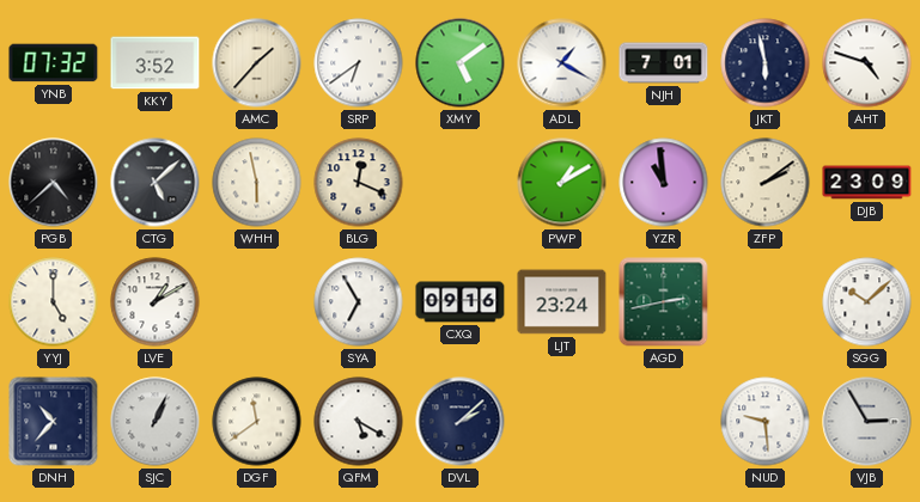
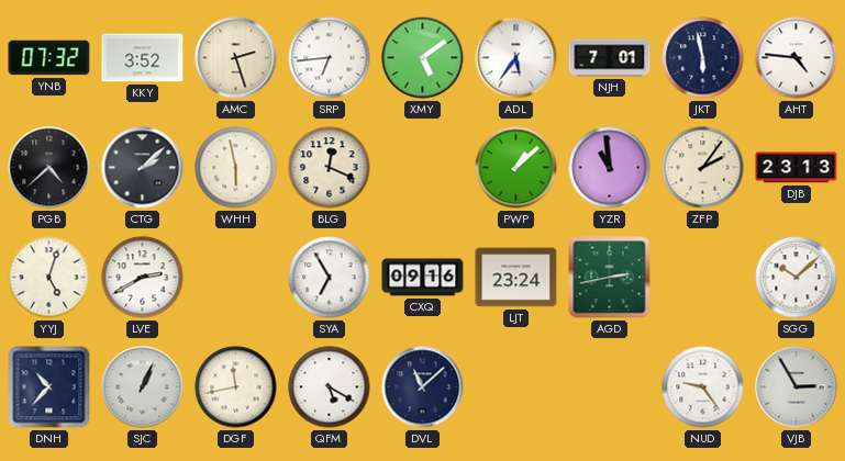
AMC: 1:37 -> 2:27
SRP: 6:39 -> 6:44
ADL: 1:20 -> 5:36
AHT: 4:48 -> 4:46
CTG: 5:08 -> 2:08
PWP: 1:10 -> 1:08
ZFP: 2:09 -> 2:06
DJB: 23:09 -> 23:13
YYJ: 5:00 -> 5:03
LVE: 1:10 -> 2:40
DGF: 11:39 -> 11:43
DVL: 2:08 -> 11:08
NUD: 9:29 -> 9:24
